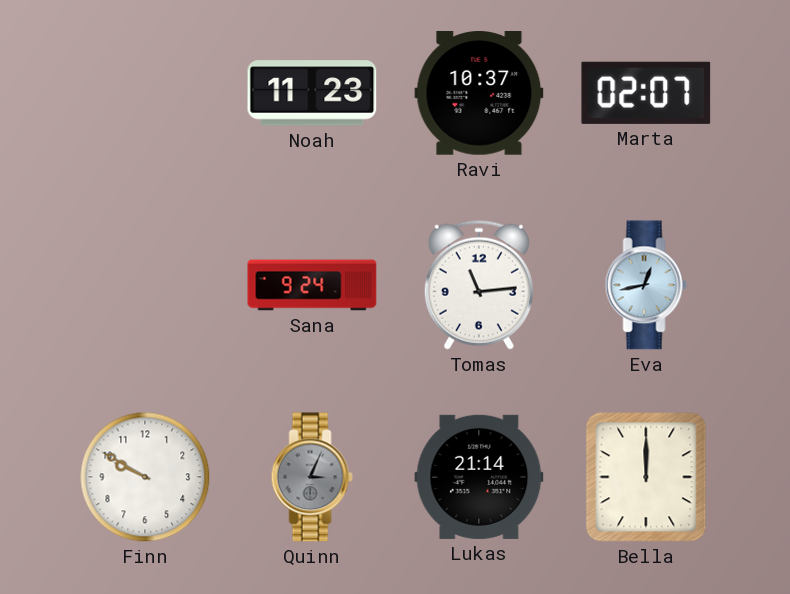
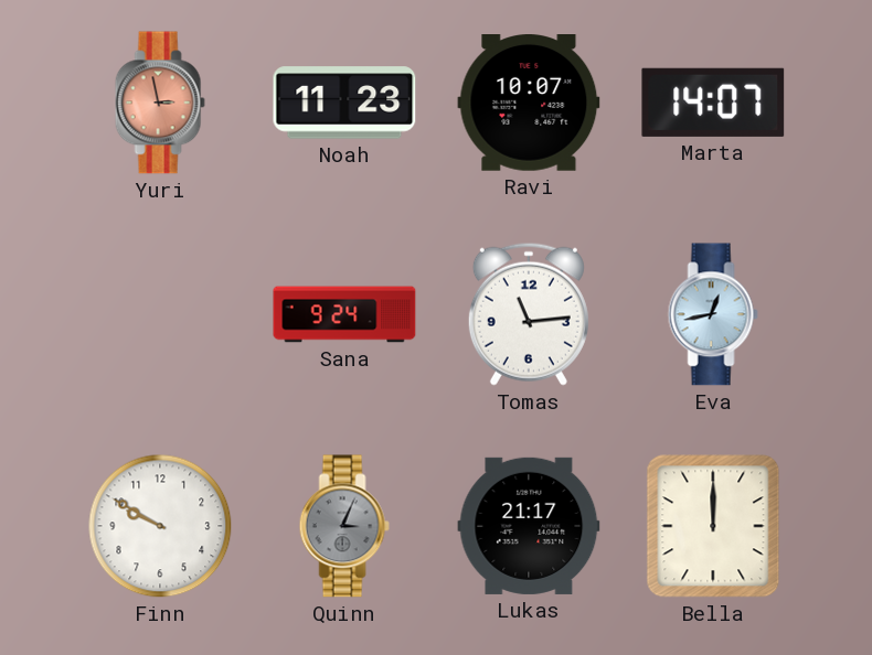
Yuri: none -> 2:58
Ravi: 10:37 -> 10:07
Marta: 02:07 -> 14:07
Lukas: 21:14 -> 21:17
